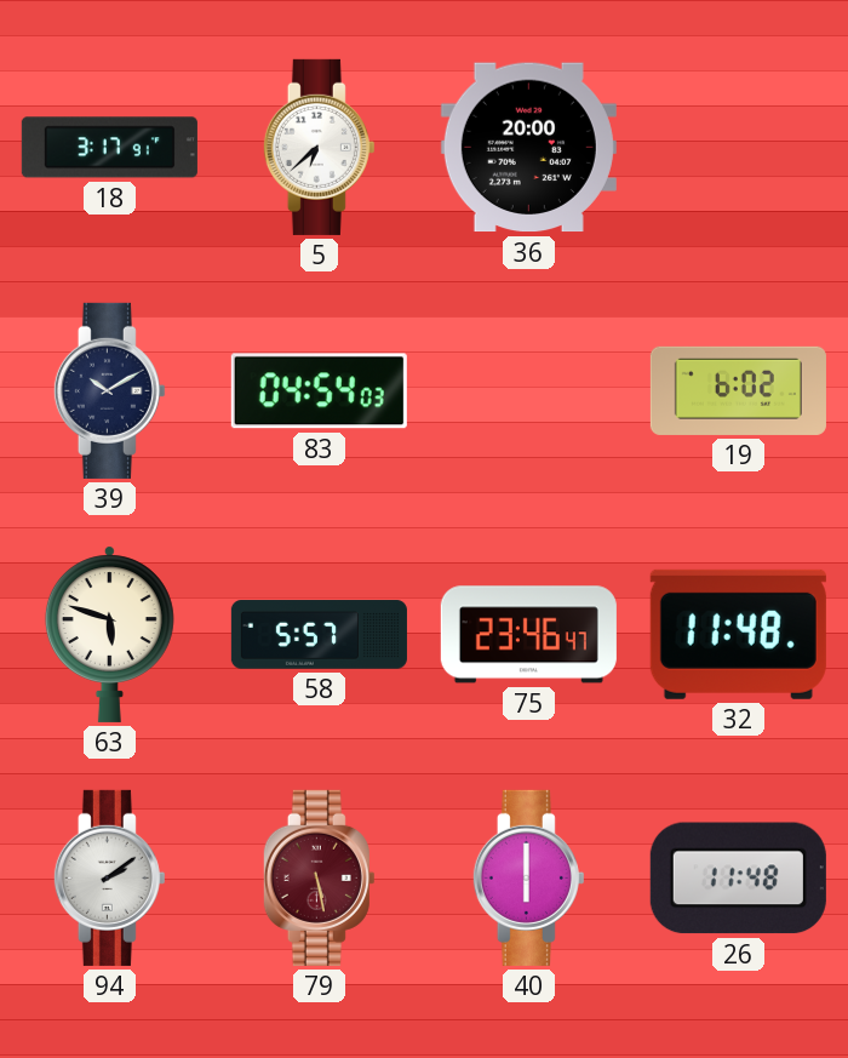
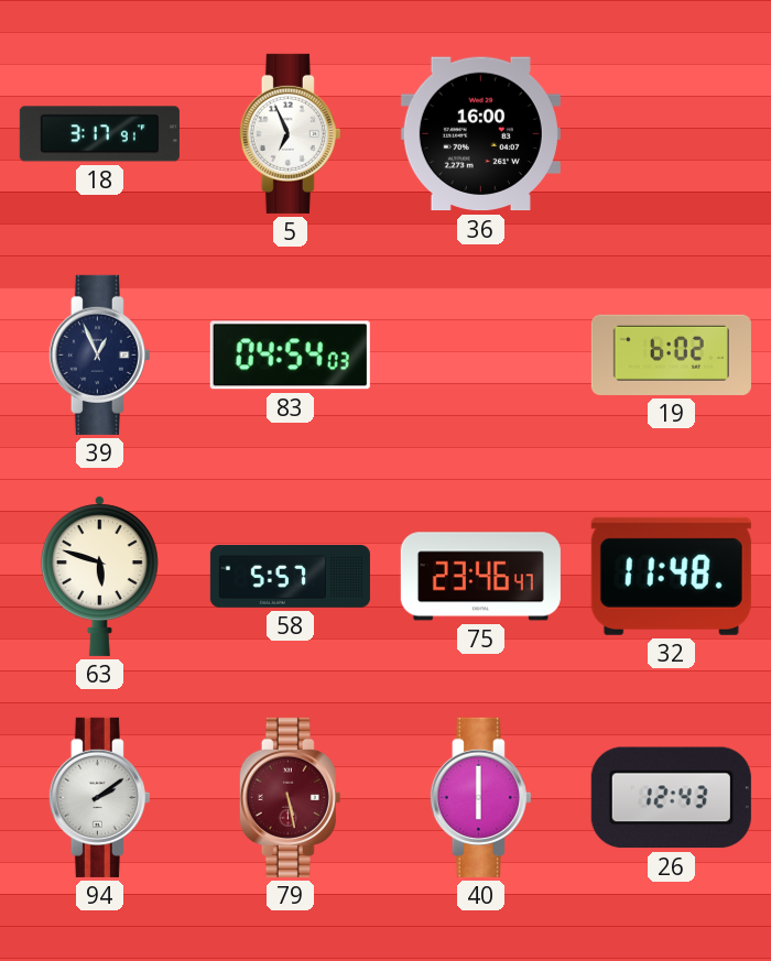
5: 6:38 -> 6:56
36: 20:00 -> 16:00
39: 10:10 -> 12:56
26: 11:48 -> 12:43
